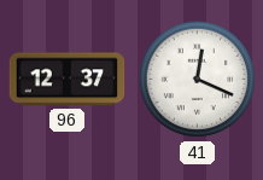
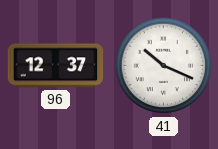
41: 12:19 -> 10:19
